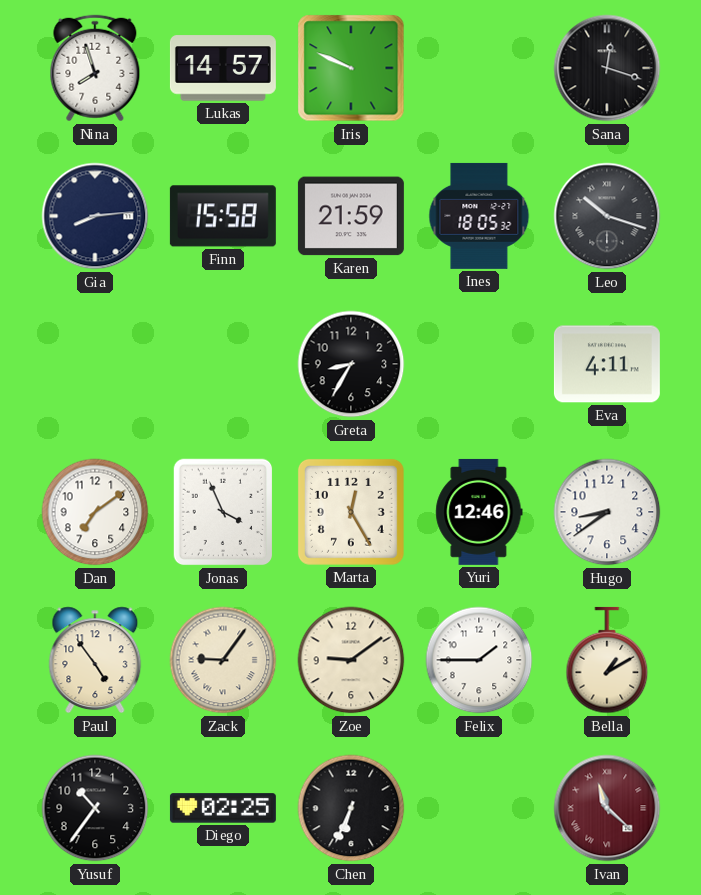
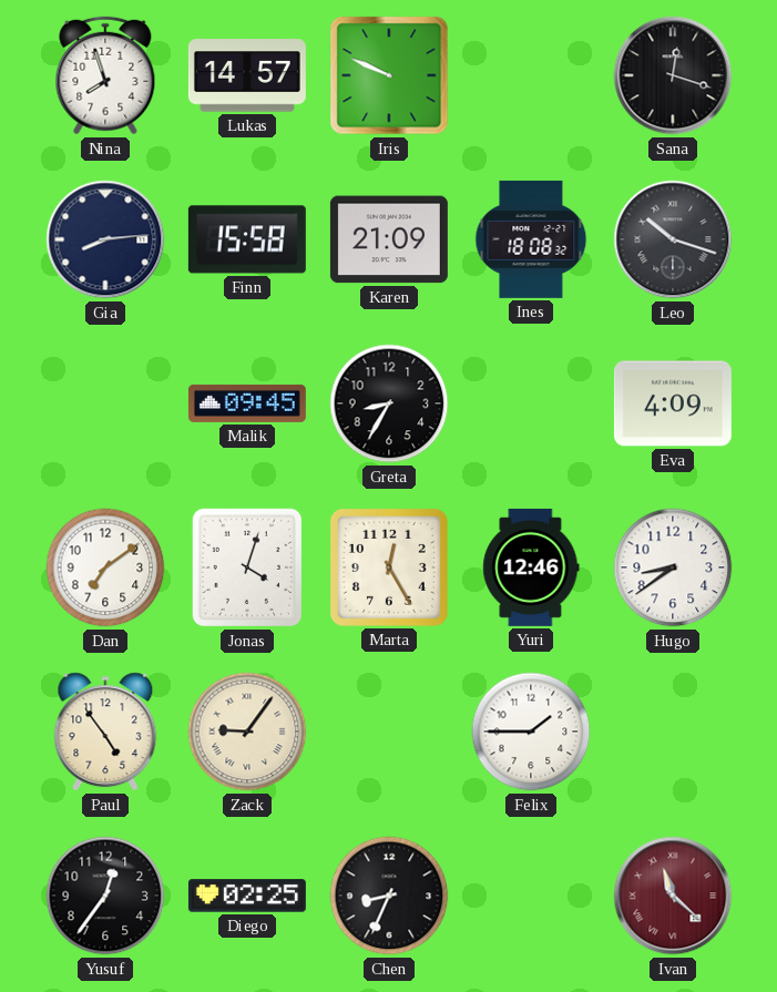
Karen: 21:59 -> 21:09
Ines: 18:05 -> 18:08
Malik: none -> 09:45
Eva: 4:11 -> 4:09
Jonas: 3:56 -> 4:03
Zoe: 9:09 -> none
Bella: 1:10 -> none
Yusuf: 10:36 -> 12:36
Chen: 6:34 -> 8:34
